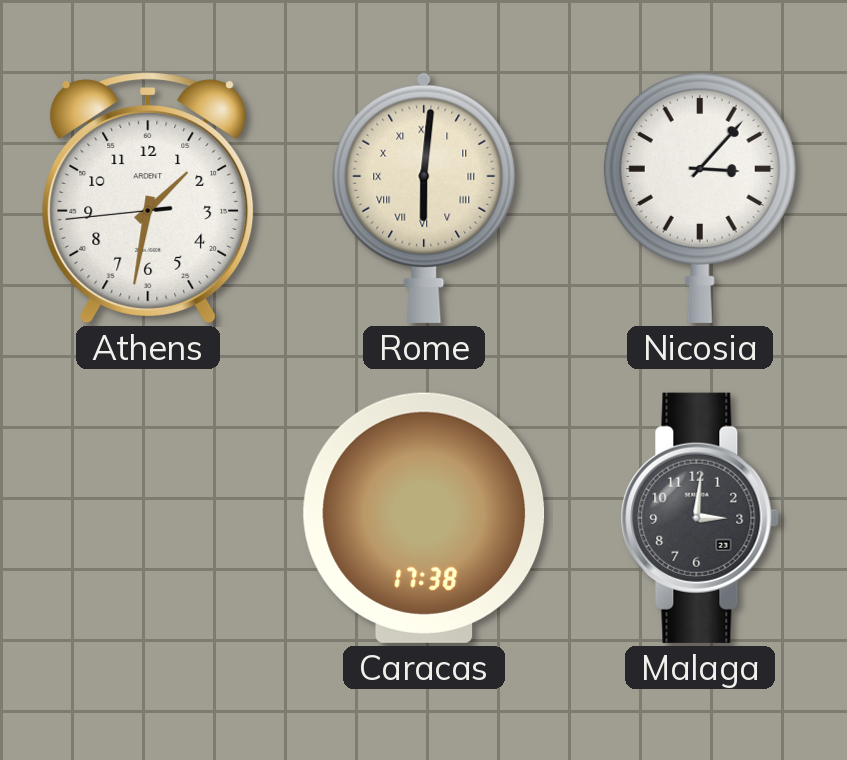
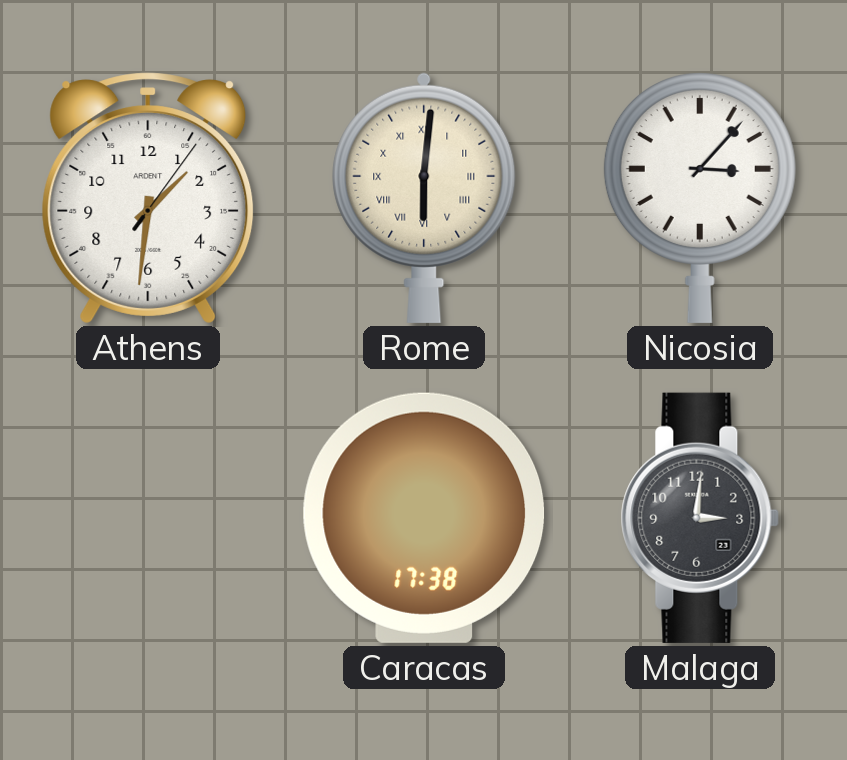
Athens: 1:31:44 -> 1:31:06
